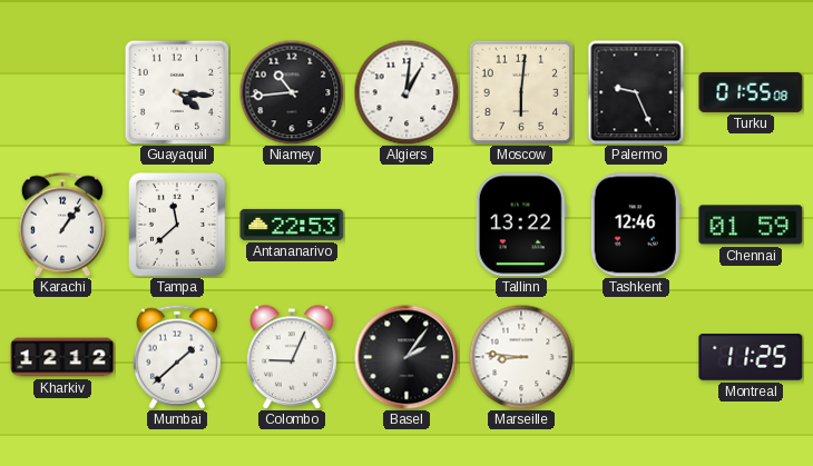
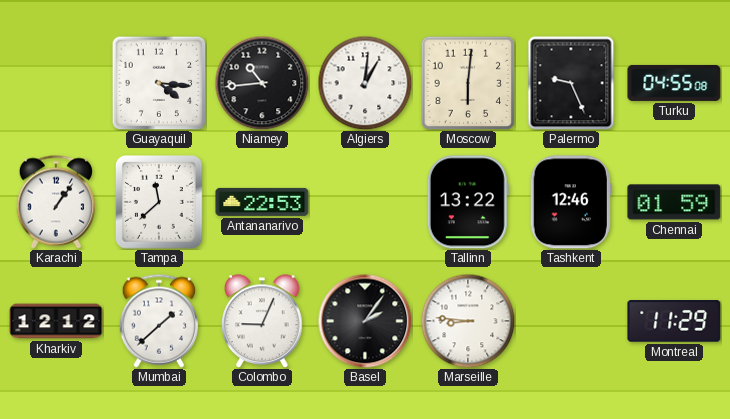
Turku: 01:55 -> 04:55
Montreal: 11:25 -> 11:29
